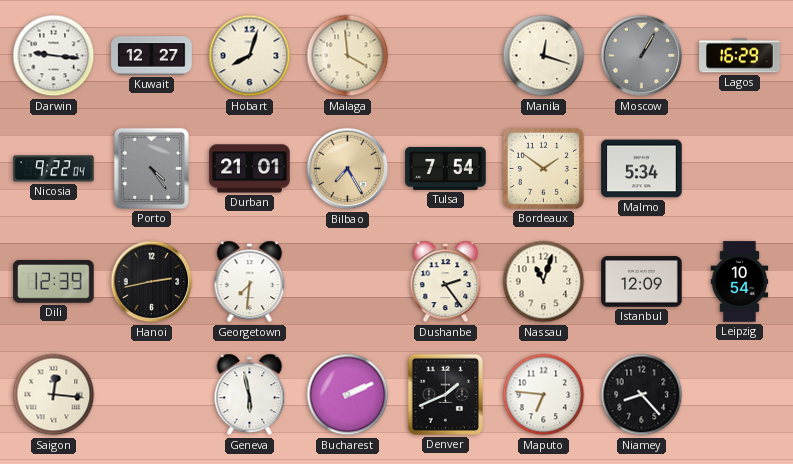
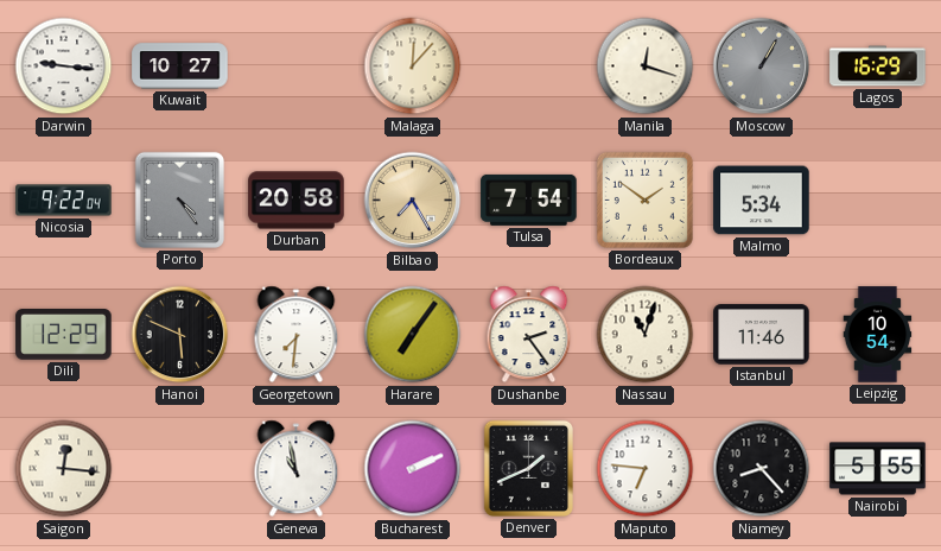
Kuwait: 12:27 -> 10:27
Hobart: 8:03 -> none
Malaga: 3:59 -> 12:07
Durban: 21:01 -> 20:58
Dili: 12:39 -> 12:29
Hanoi: 2:43 -> 5:49
Harare: none -> 7:06
Istanbul: 12:09 -> 11:46
Geneva: 5:58 -> 10:58
Nairobi: none -> 5:55
